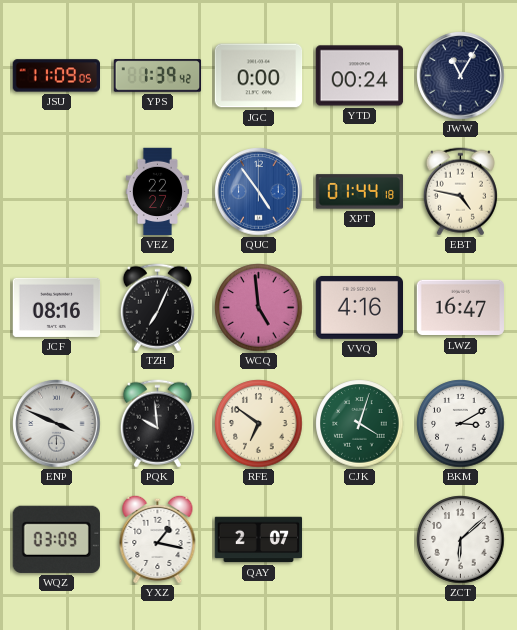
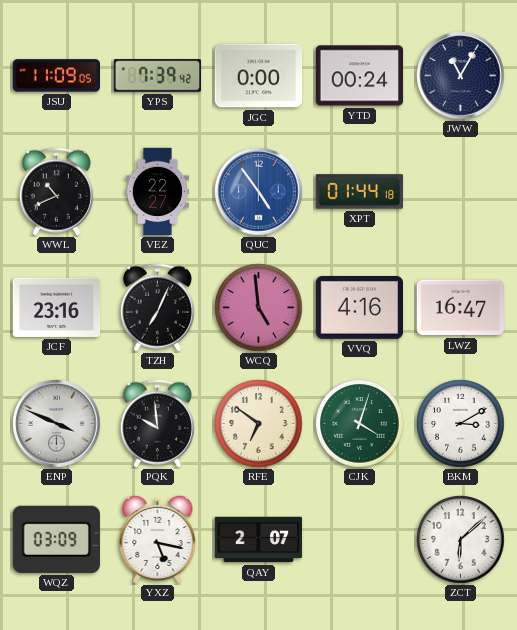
YPS: 1:39 -> 7:39
WWL: none -> 10:41
EBT: 4:47 -> none
JCF: 08:16 -> 23:16
YXZ: 1:17 -> 5:17
